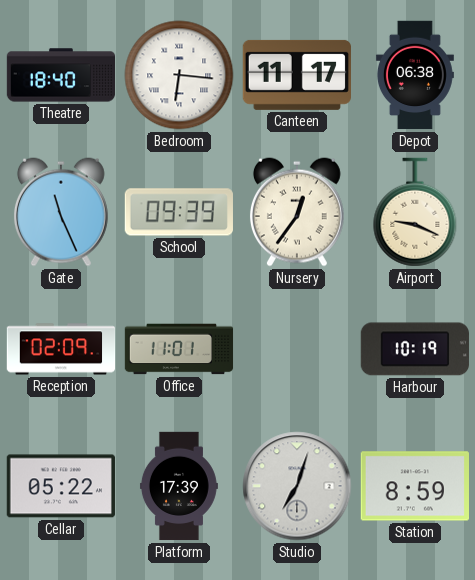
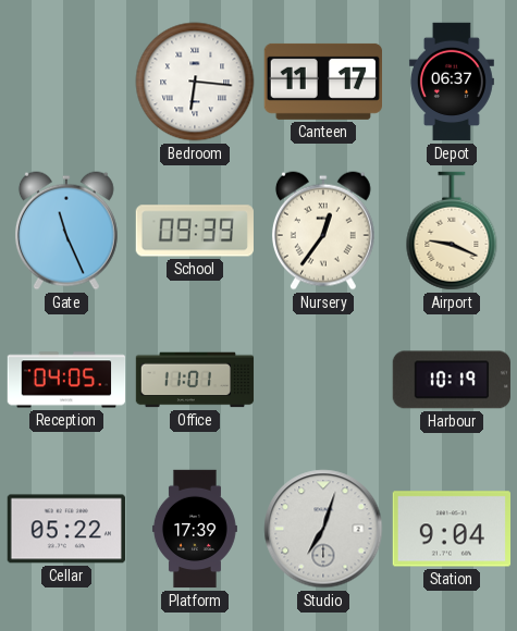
Theatre: 18:40 -> none
Depot: 06:38 -> 06:37
Reception: 02:09 -> 04:05
Station: 8:59 -> 9:04
